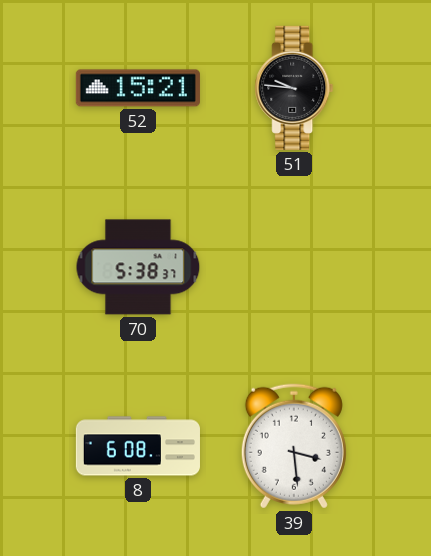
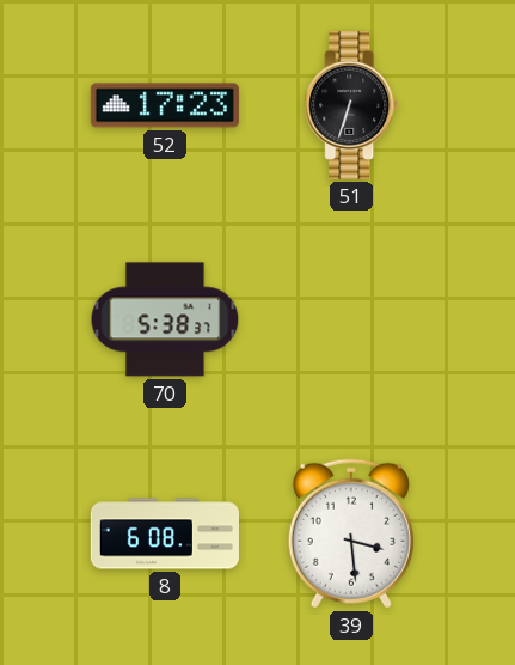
52: 15:21 -> 17:23
51: 9:46 -> 6:33
